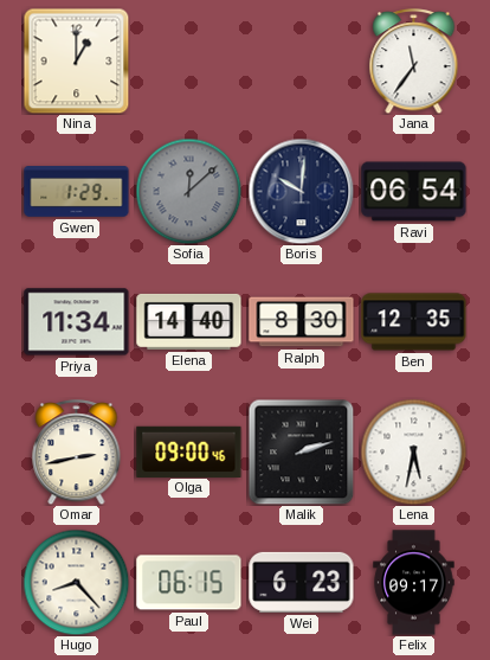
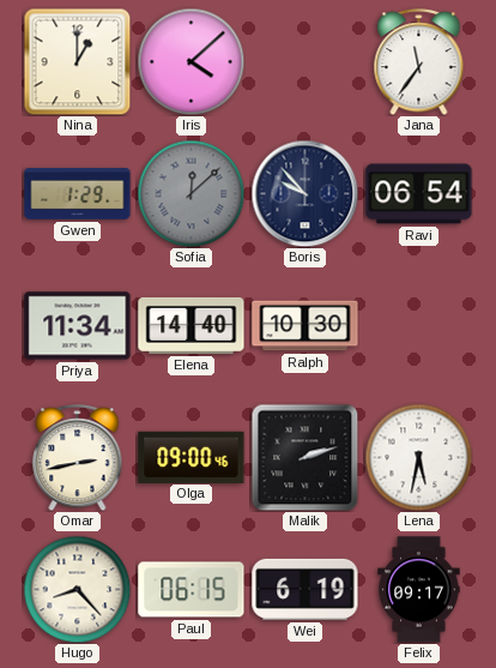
Iris: none -> 4:08
Boris: 10:01 -> 9:53
Ralph: 8:30 -> 10:30
Ben: 12:35 -> none
Wei: 6:23 -> 6:19
